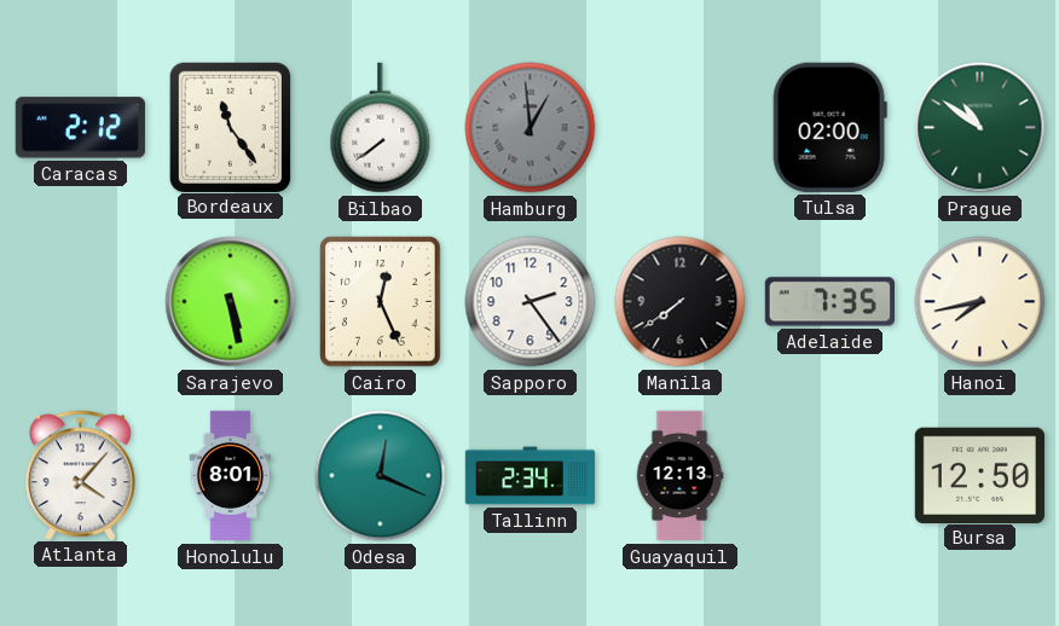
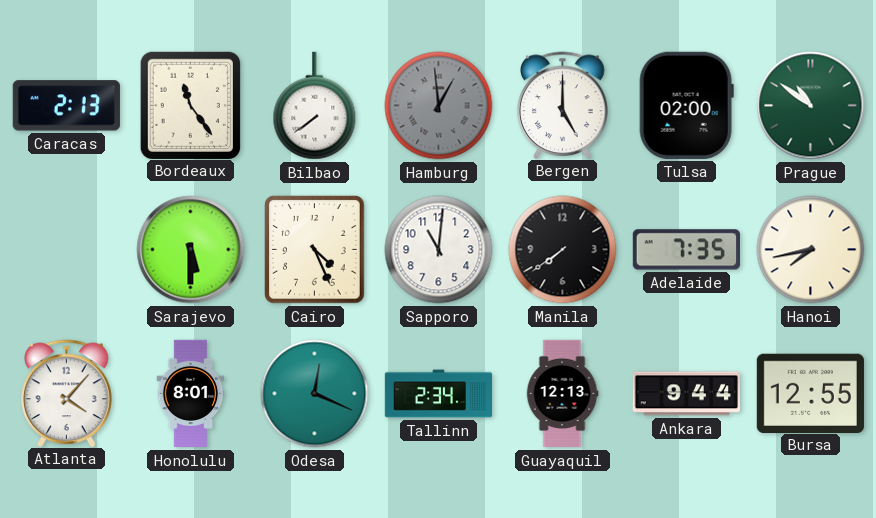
Caracas: 2:12 -> 2:13
Bergen: none -> 5:00
Sarajevo: 5:28 -> 5:30
Cairo: 12:26 -> 4:26
Sapporo: 2:24 -> 11:01
Ankara: none -> 9:44
Bursa: 12:50 -> 12:55
